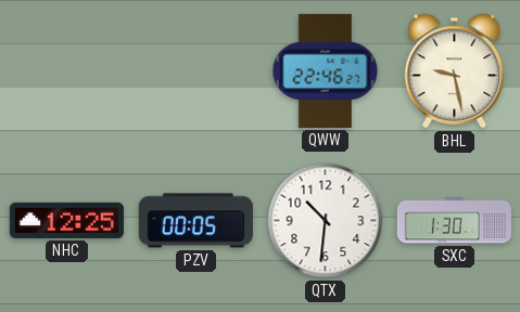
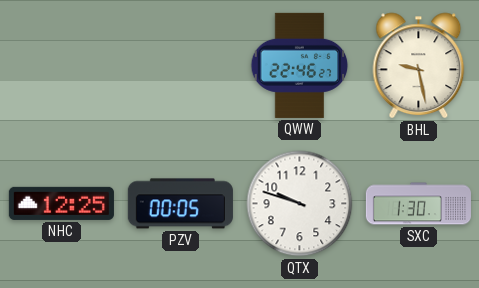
QTX: 10:31 -> 9:48
